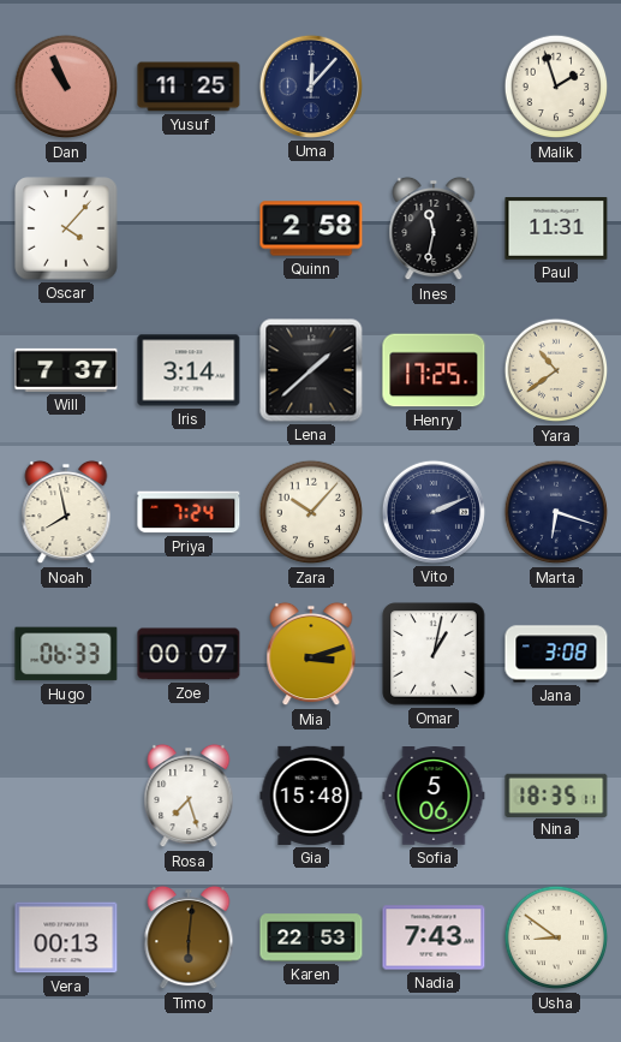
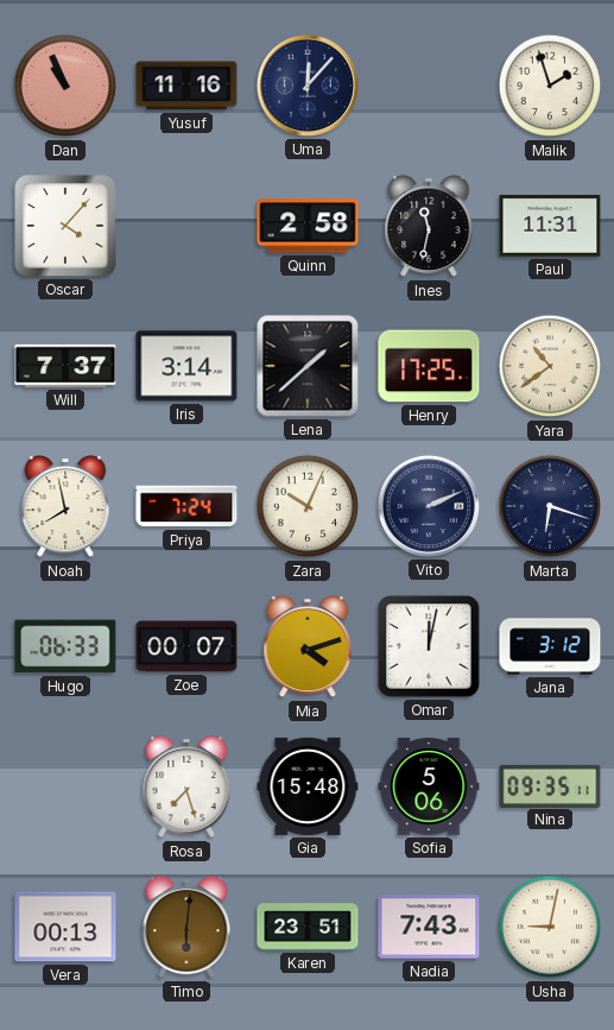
Yusuf: 11:25 -> 11:16
Zara: 10:07 -> 10:04
Mia: 3:12 -> 4:12
Omar: 1:02 -> 12:02
Jana: 3:08 -> 3:12
Nina: 18:35 -> 09:35
Karen: 22:53 -> 23:51
Usha: 8:51 -> 9:02
